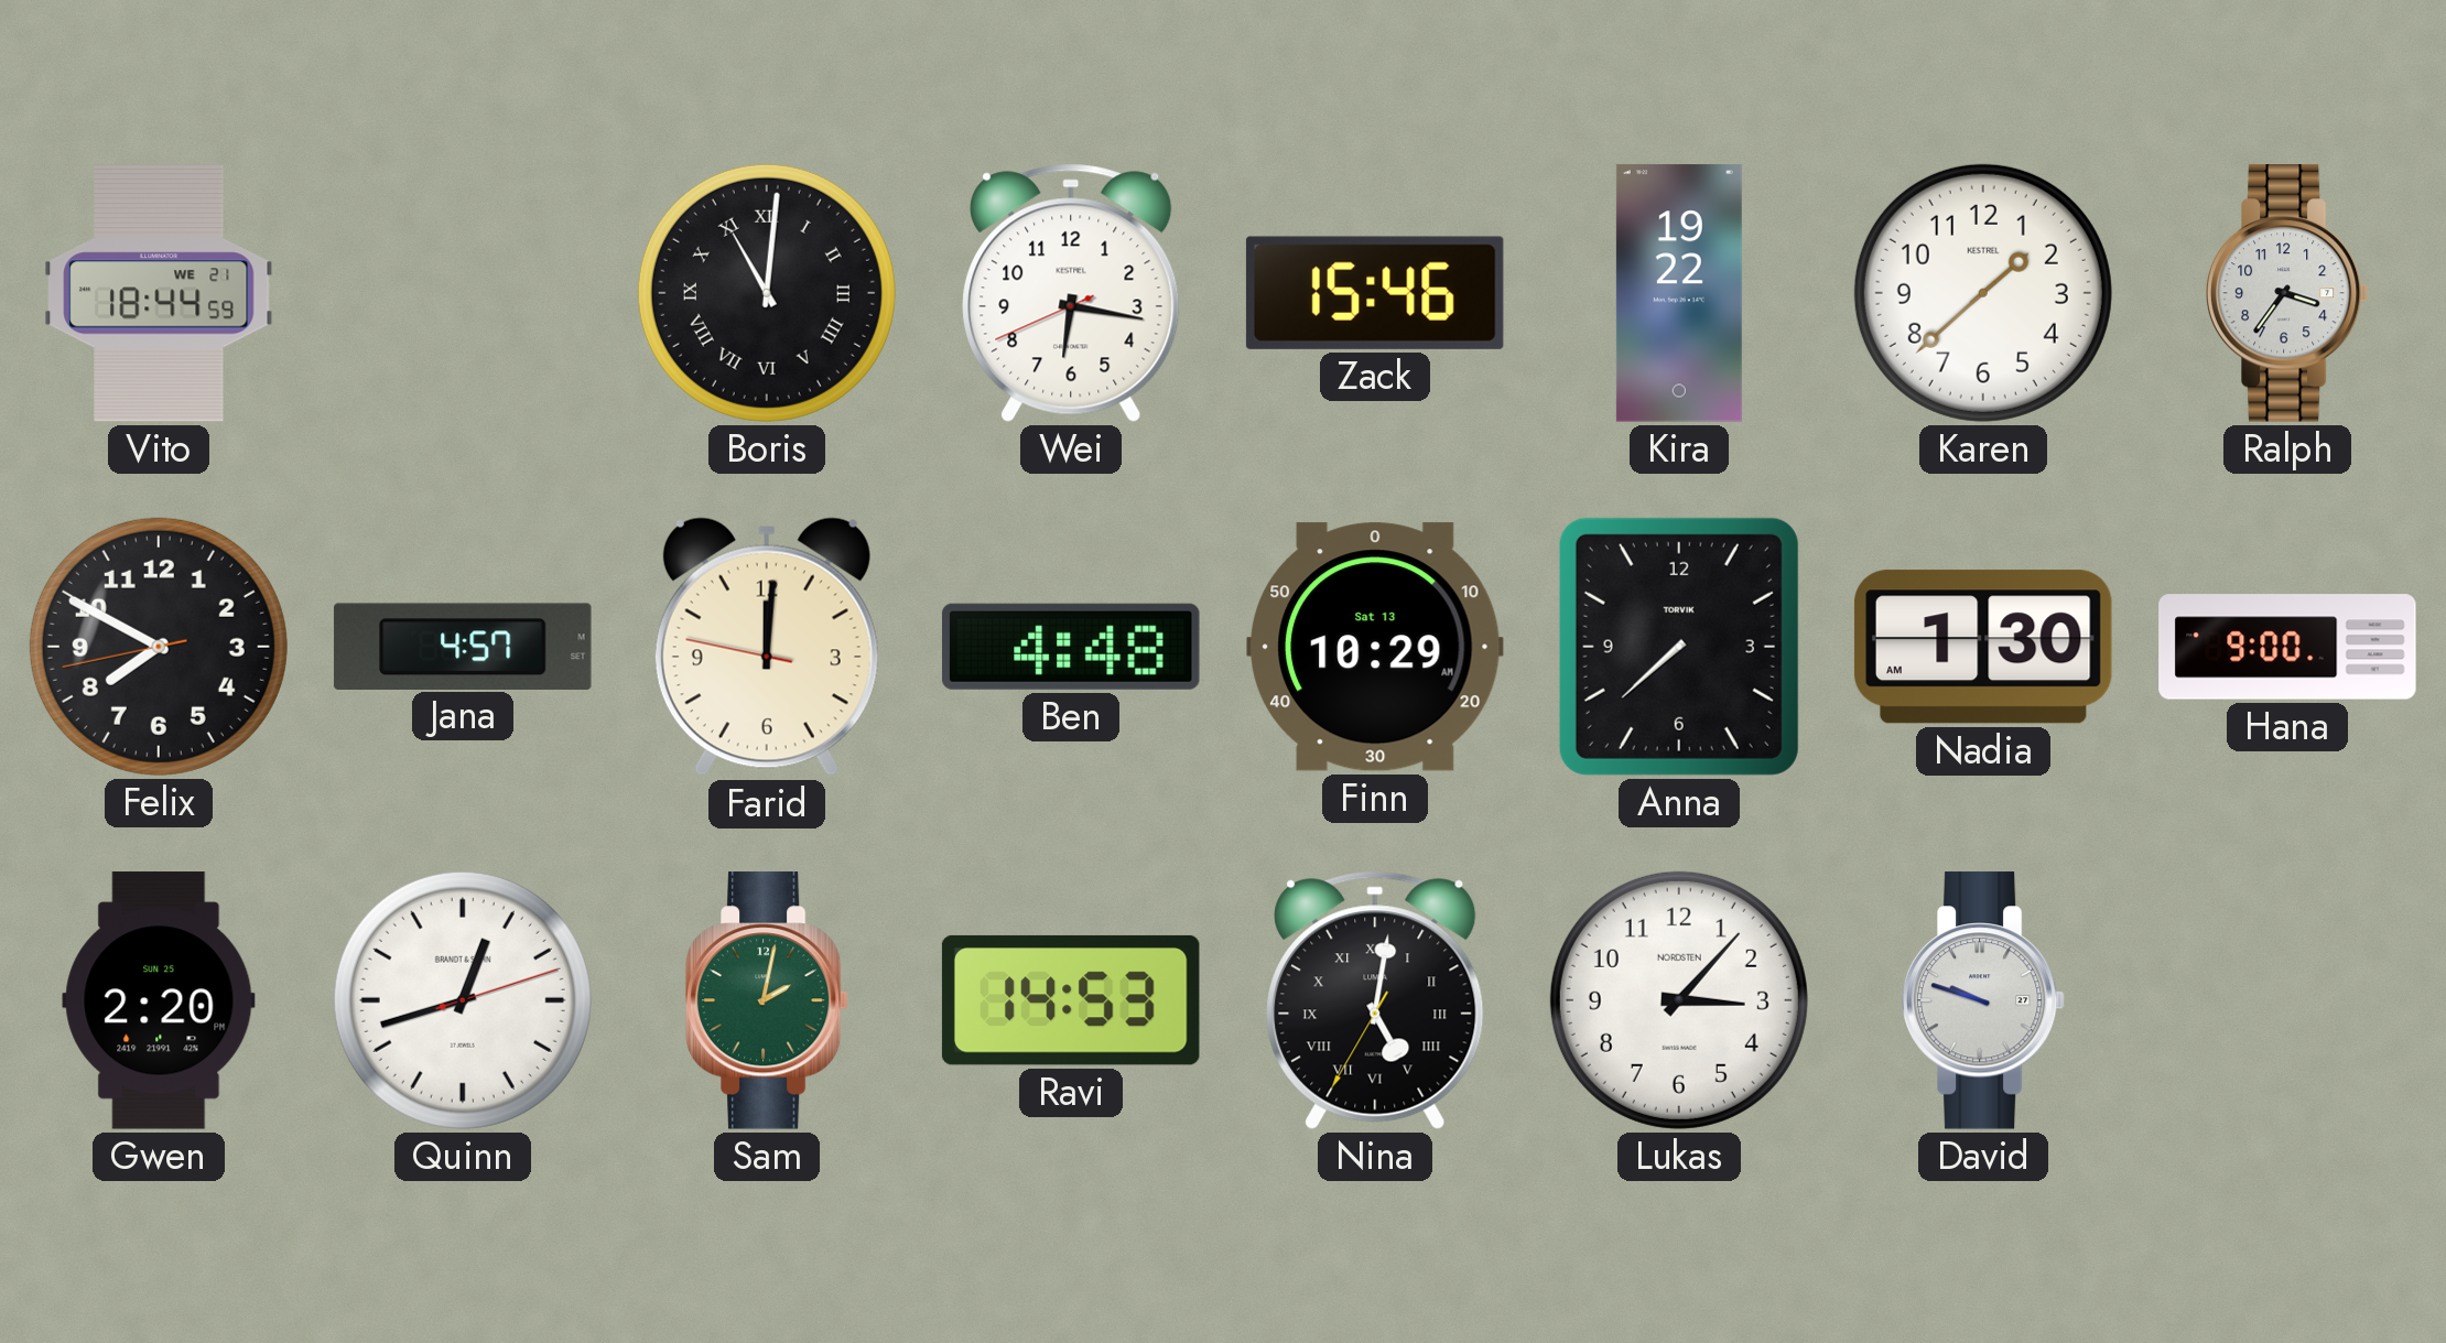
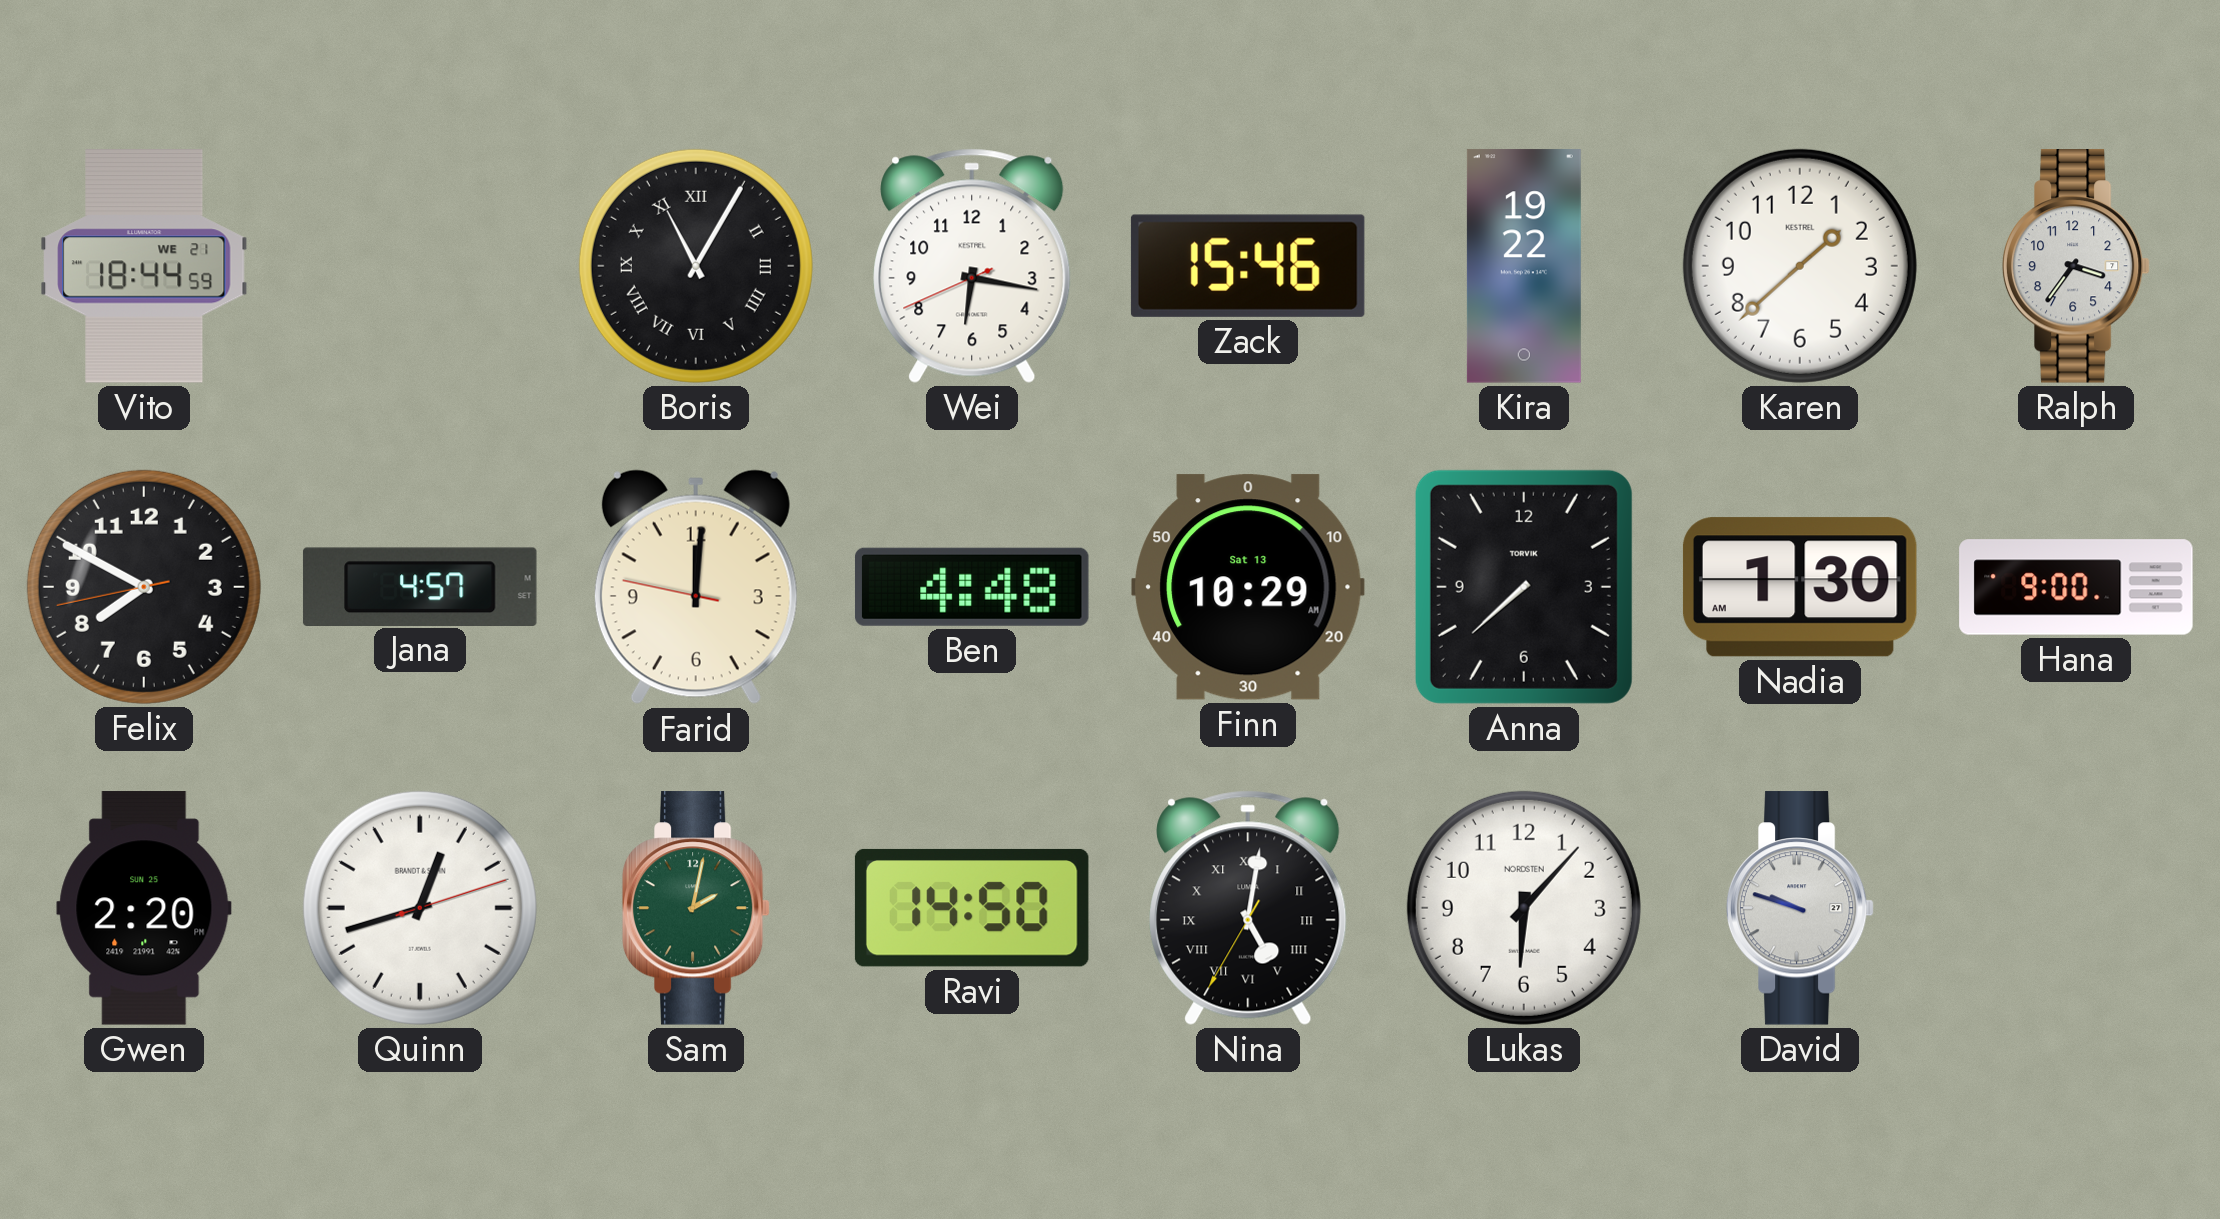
Boris: 11:01 -> 11:05
Ravi: 14:53 -> 14:50
Lukas: 3:07 -> 6:07
